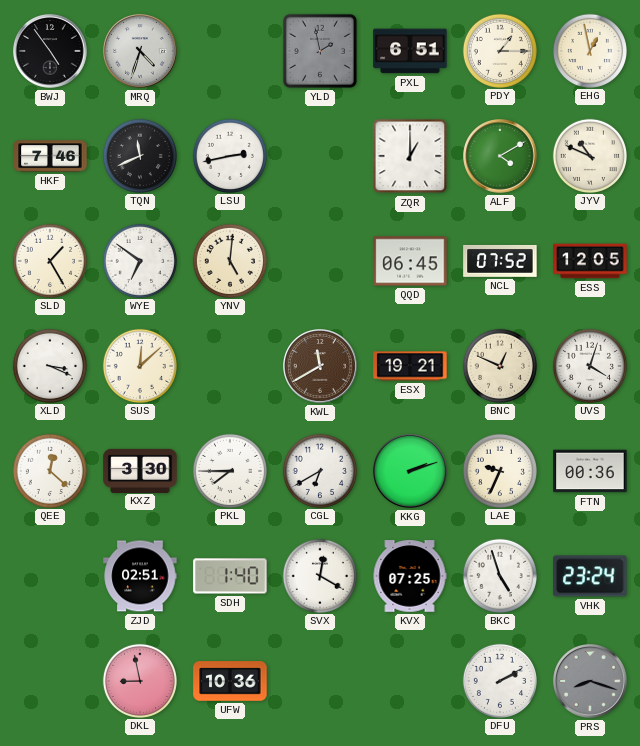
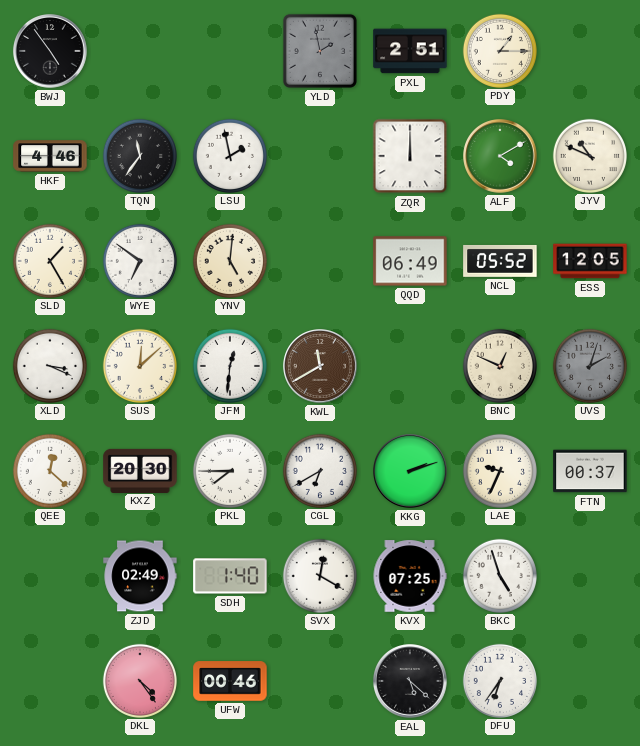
MRQ: 4:33 -> none
PXL: 6:51 -> 2:51
EHG: 12:58 -> none
HKF: 7:46 -> 4:46
TQN: 11:41 -> 11:36
LSU: 2:43 -> 1:58
ZQR: 1:00 -> 12:00
QQD: 06:45 -> 06:49
NCL: 07:52 -> 05:52
JFM: none -> 12:31
ESX: 19:21 -> none
UVS: 4:03 -> 2:03
UVS dial: white -> grey
KXZ: 3:30 -> 20:30
FTN: 00:36 -> 00:37
ZJD: 02:51 -> 02:49
VHK: 23:24 -> none
DKL: 8:58 -> 4:24
UFW: 10:36 -> 00:46
EAL: none -> 5:22
DFU: 2:10 -> 6:36
PRS: 8:18 -> none
